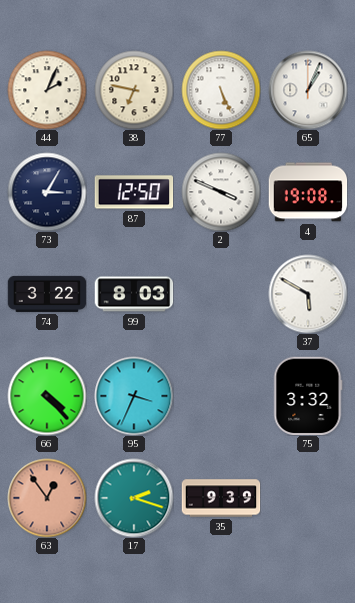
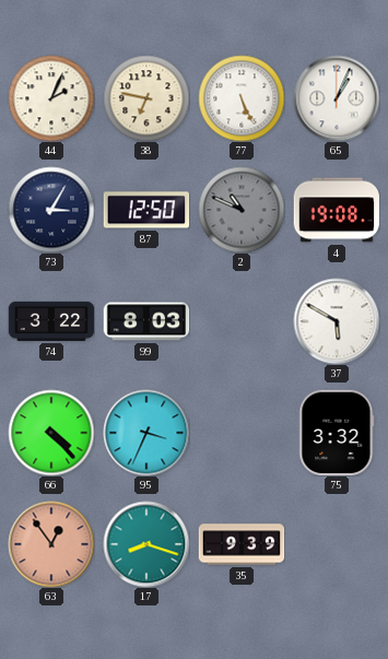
2: 3:49 -> 10:49
2 dial: white -> grey
17: 2:18 -> 8:18
